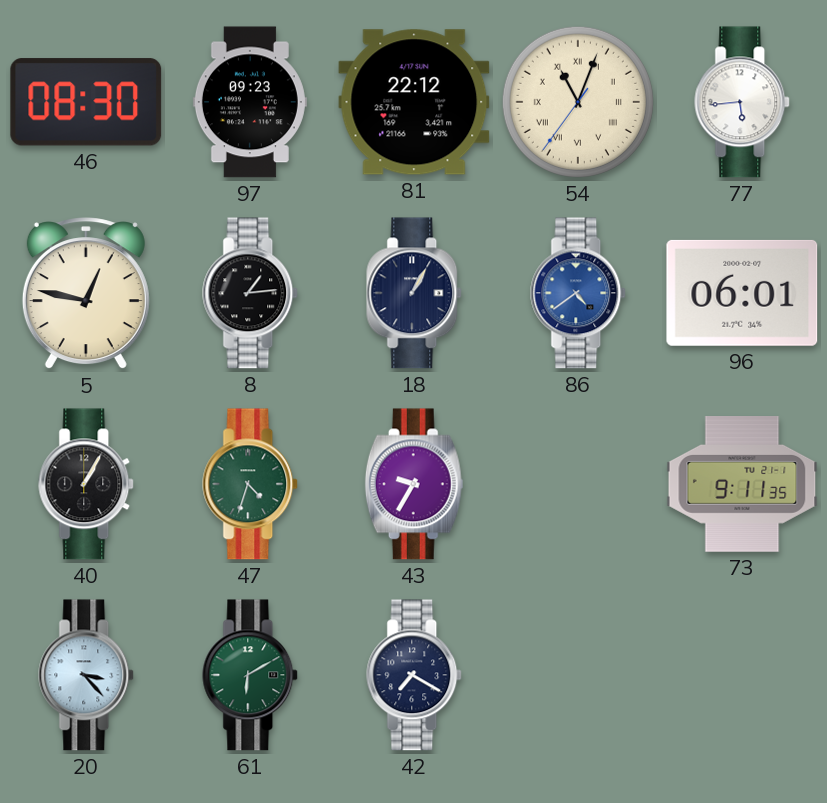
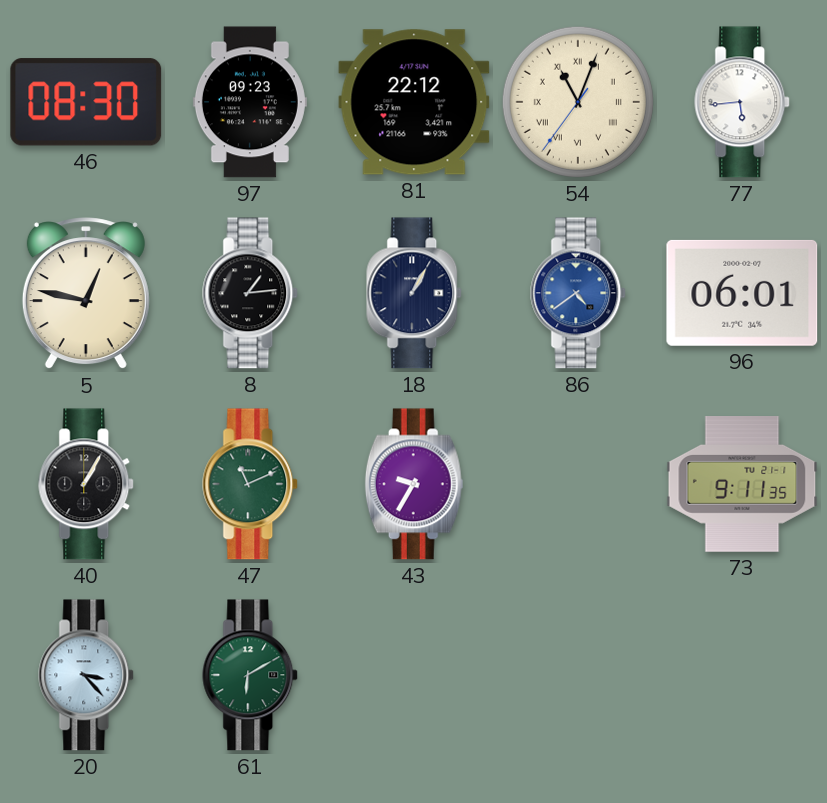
47: 4:33 -> 11:11
42: 7:20 -> none
